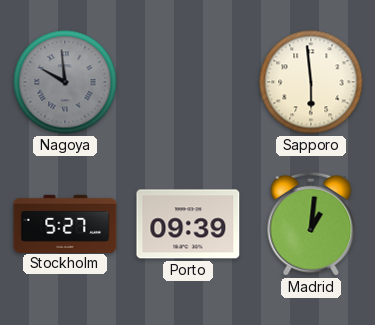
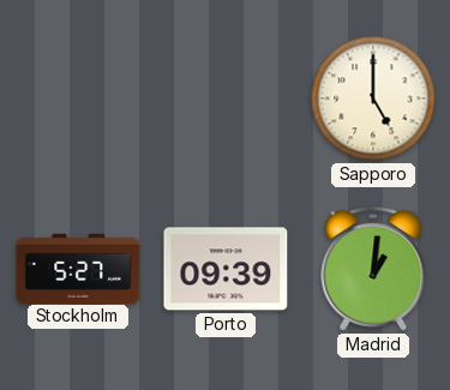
Nagoya: 9:59 -> none
Sapporo: 5:59 -> 5:00
